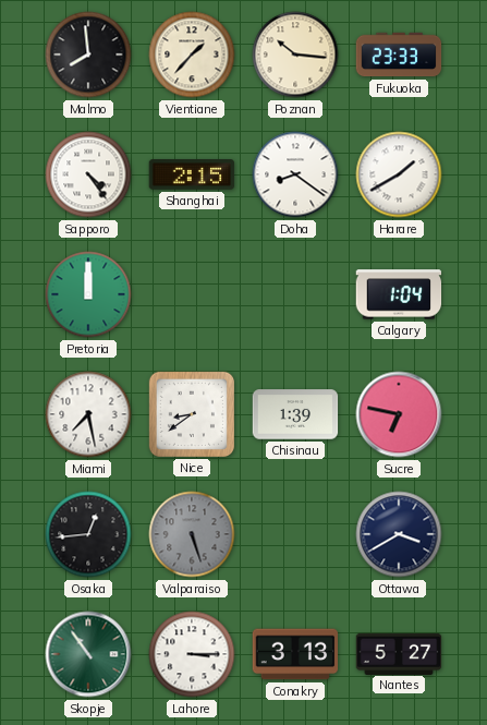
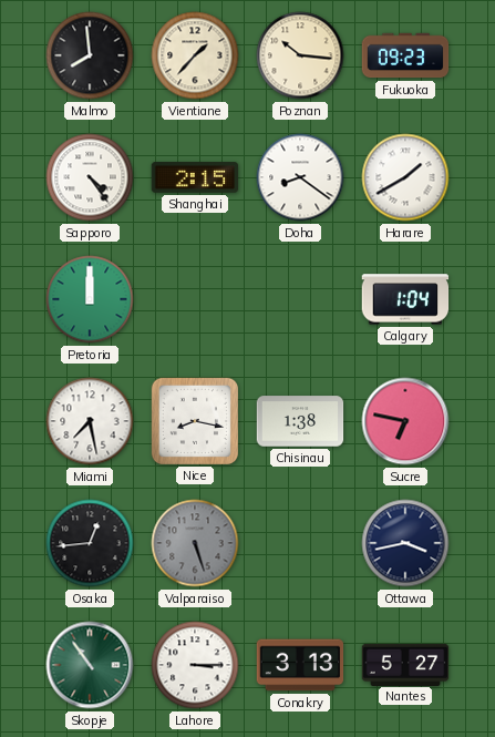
Fukuoka: 23:33 -> 09:23
Nice: 8:39 -> 8:17
Chisinau: 1:39 -> 1:38
Ottawa: 3:40 -> 3:43
